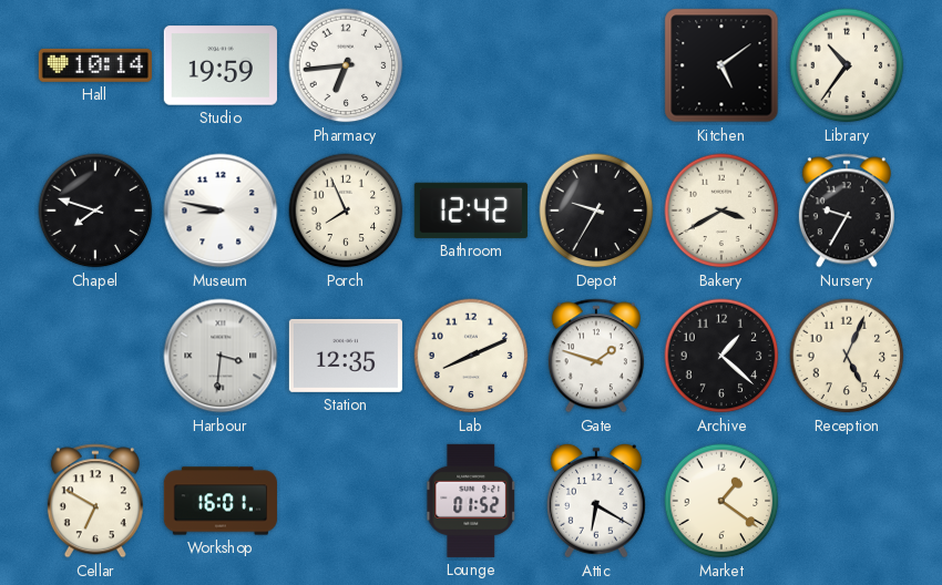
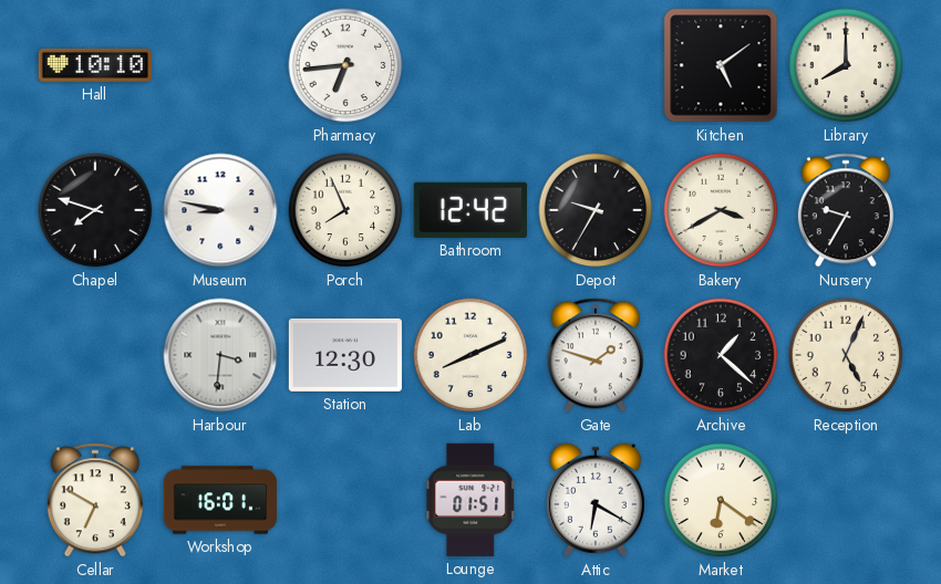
Hall: 10:14 -> 10:10
Studio: 19:59 -> none
Library: 10:36 -> 8:00
Station: 12:35 -> 12:30
Lounge: 01:52 -> 01:51
Market: 1:21 -> 6:21
